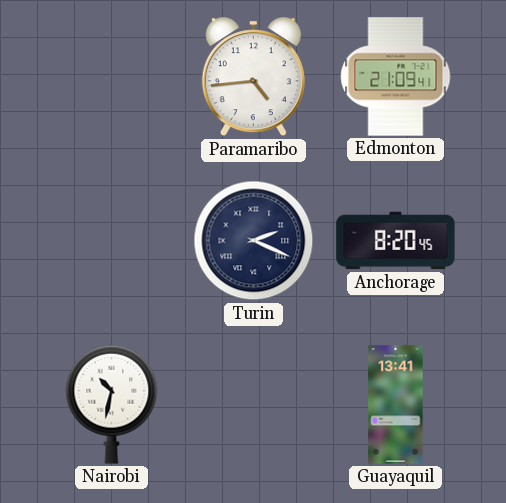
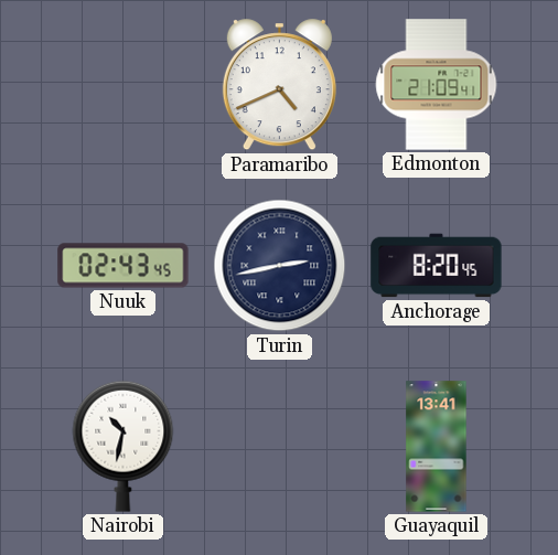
Paramaribo: 4:44 -> 4:41
Nuuk: none -> 02:43
Turin: 2:19 -> 2:43
